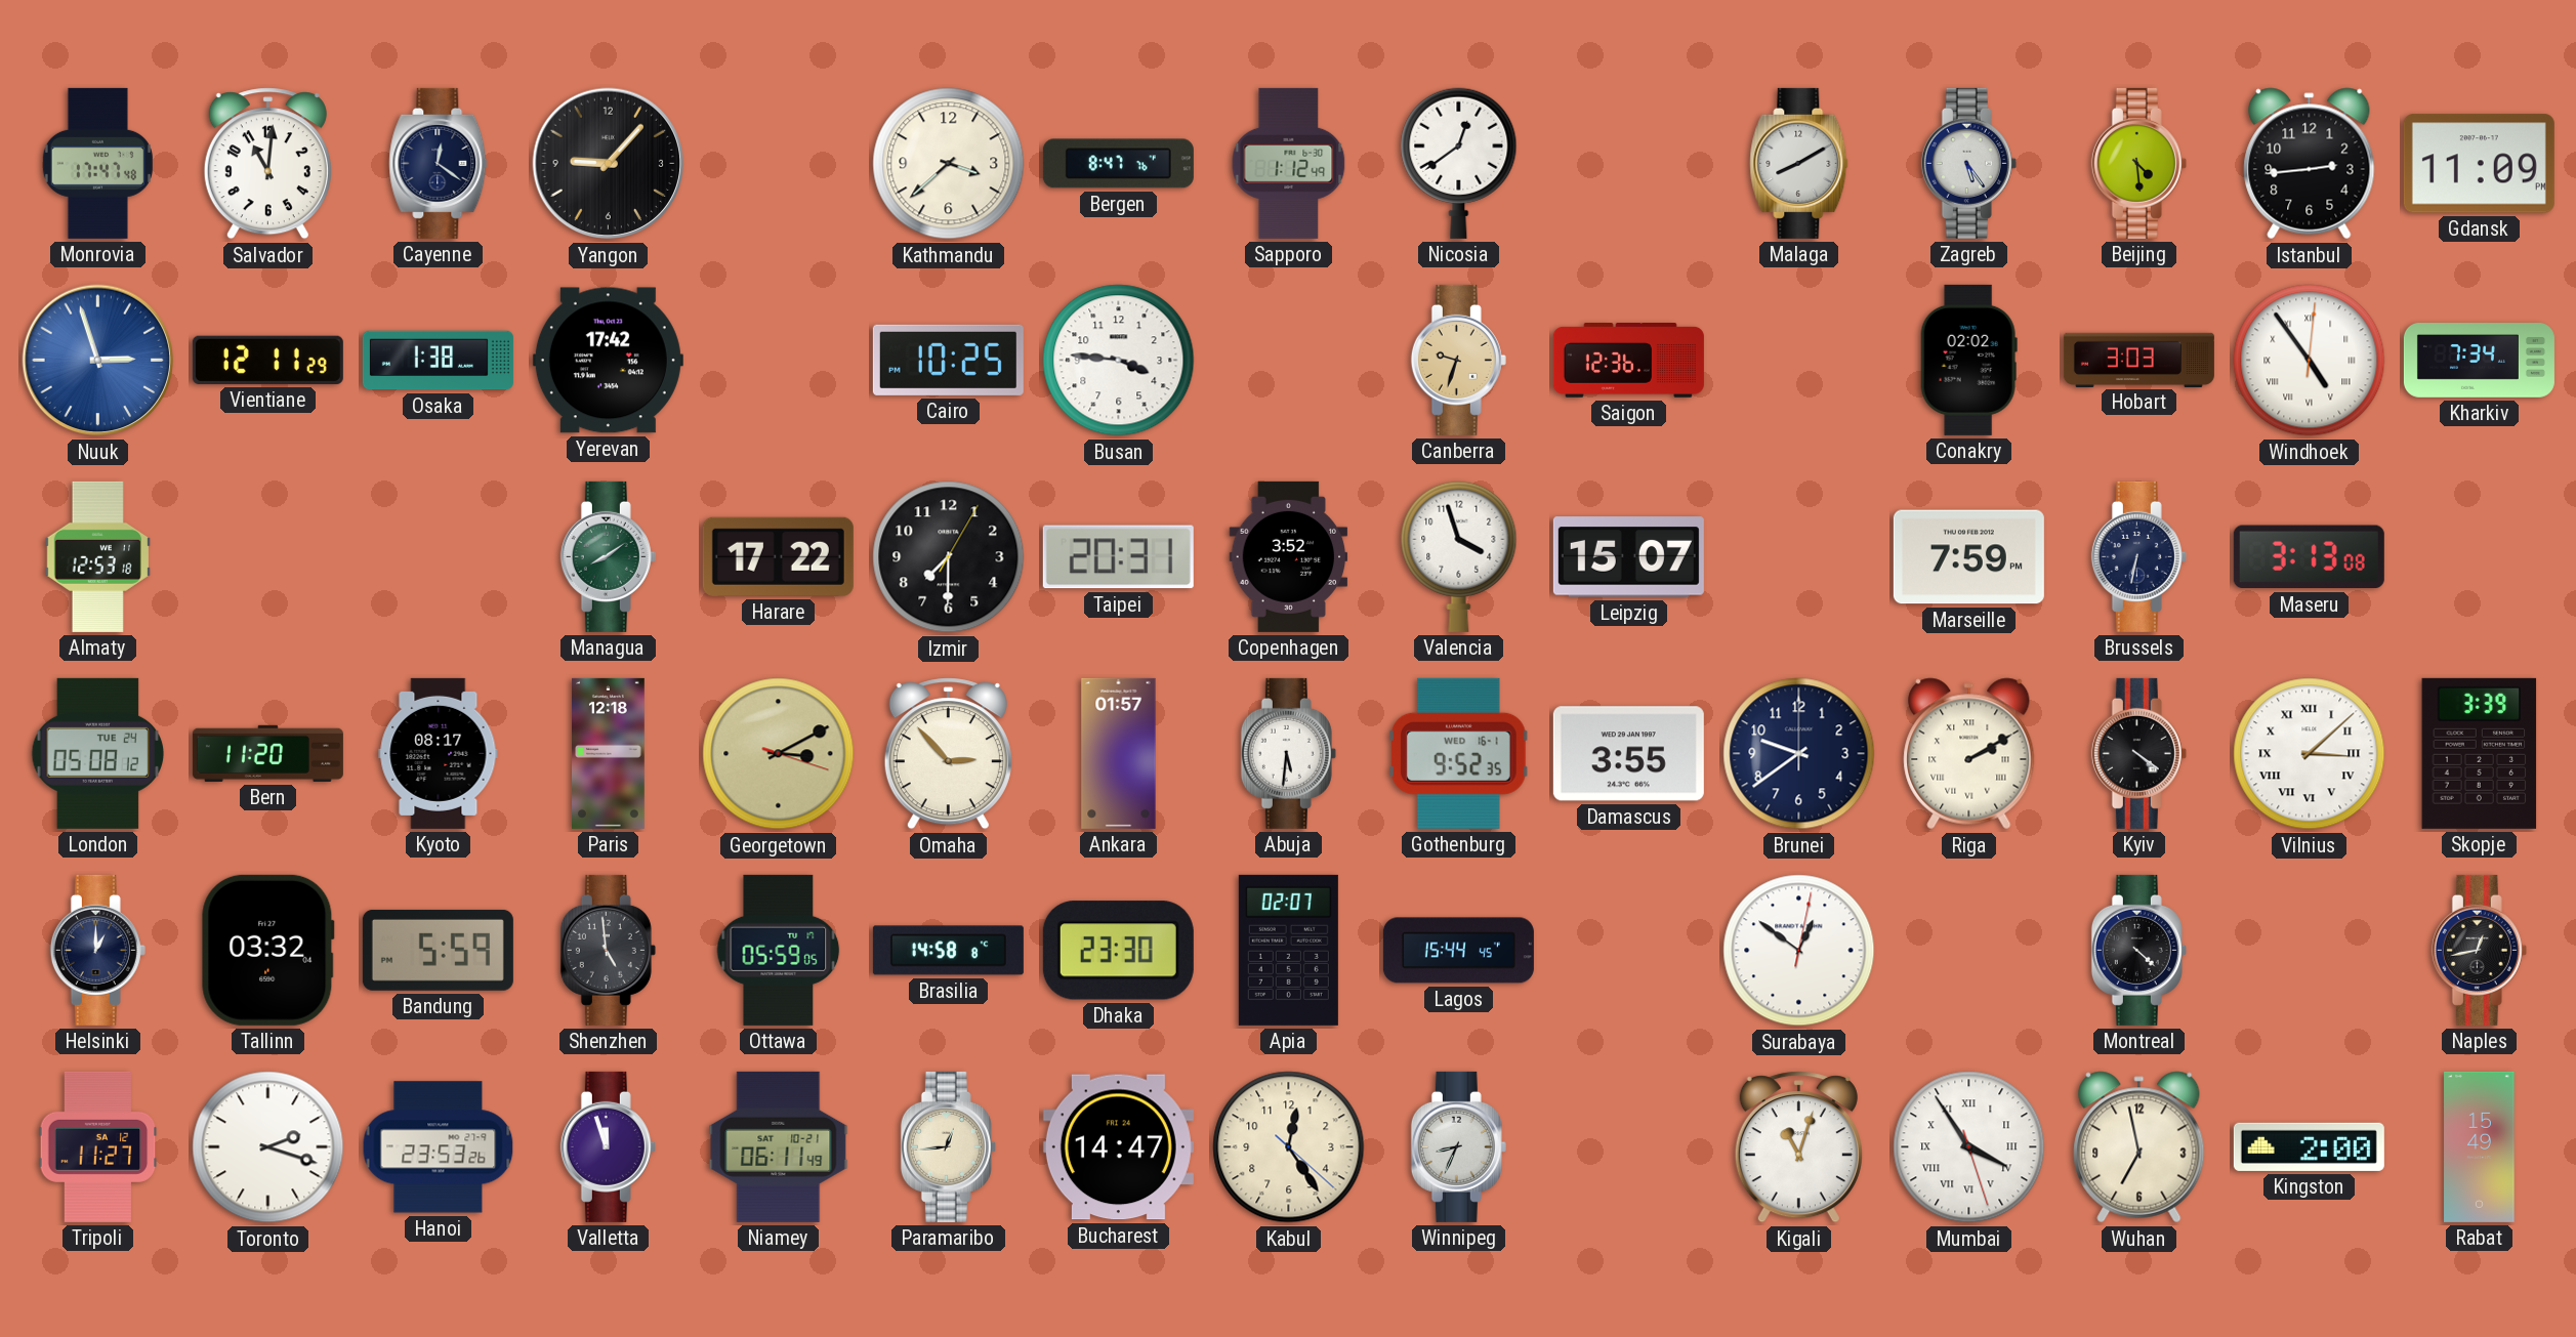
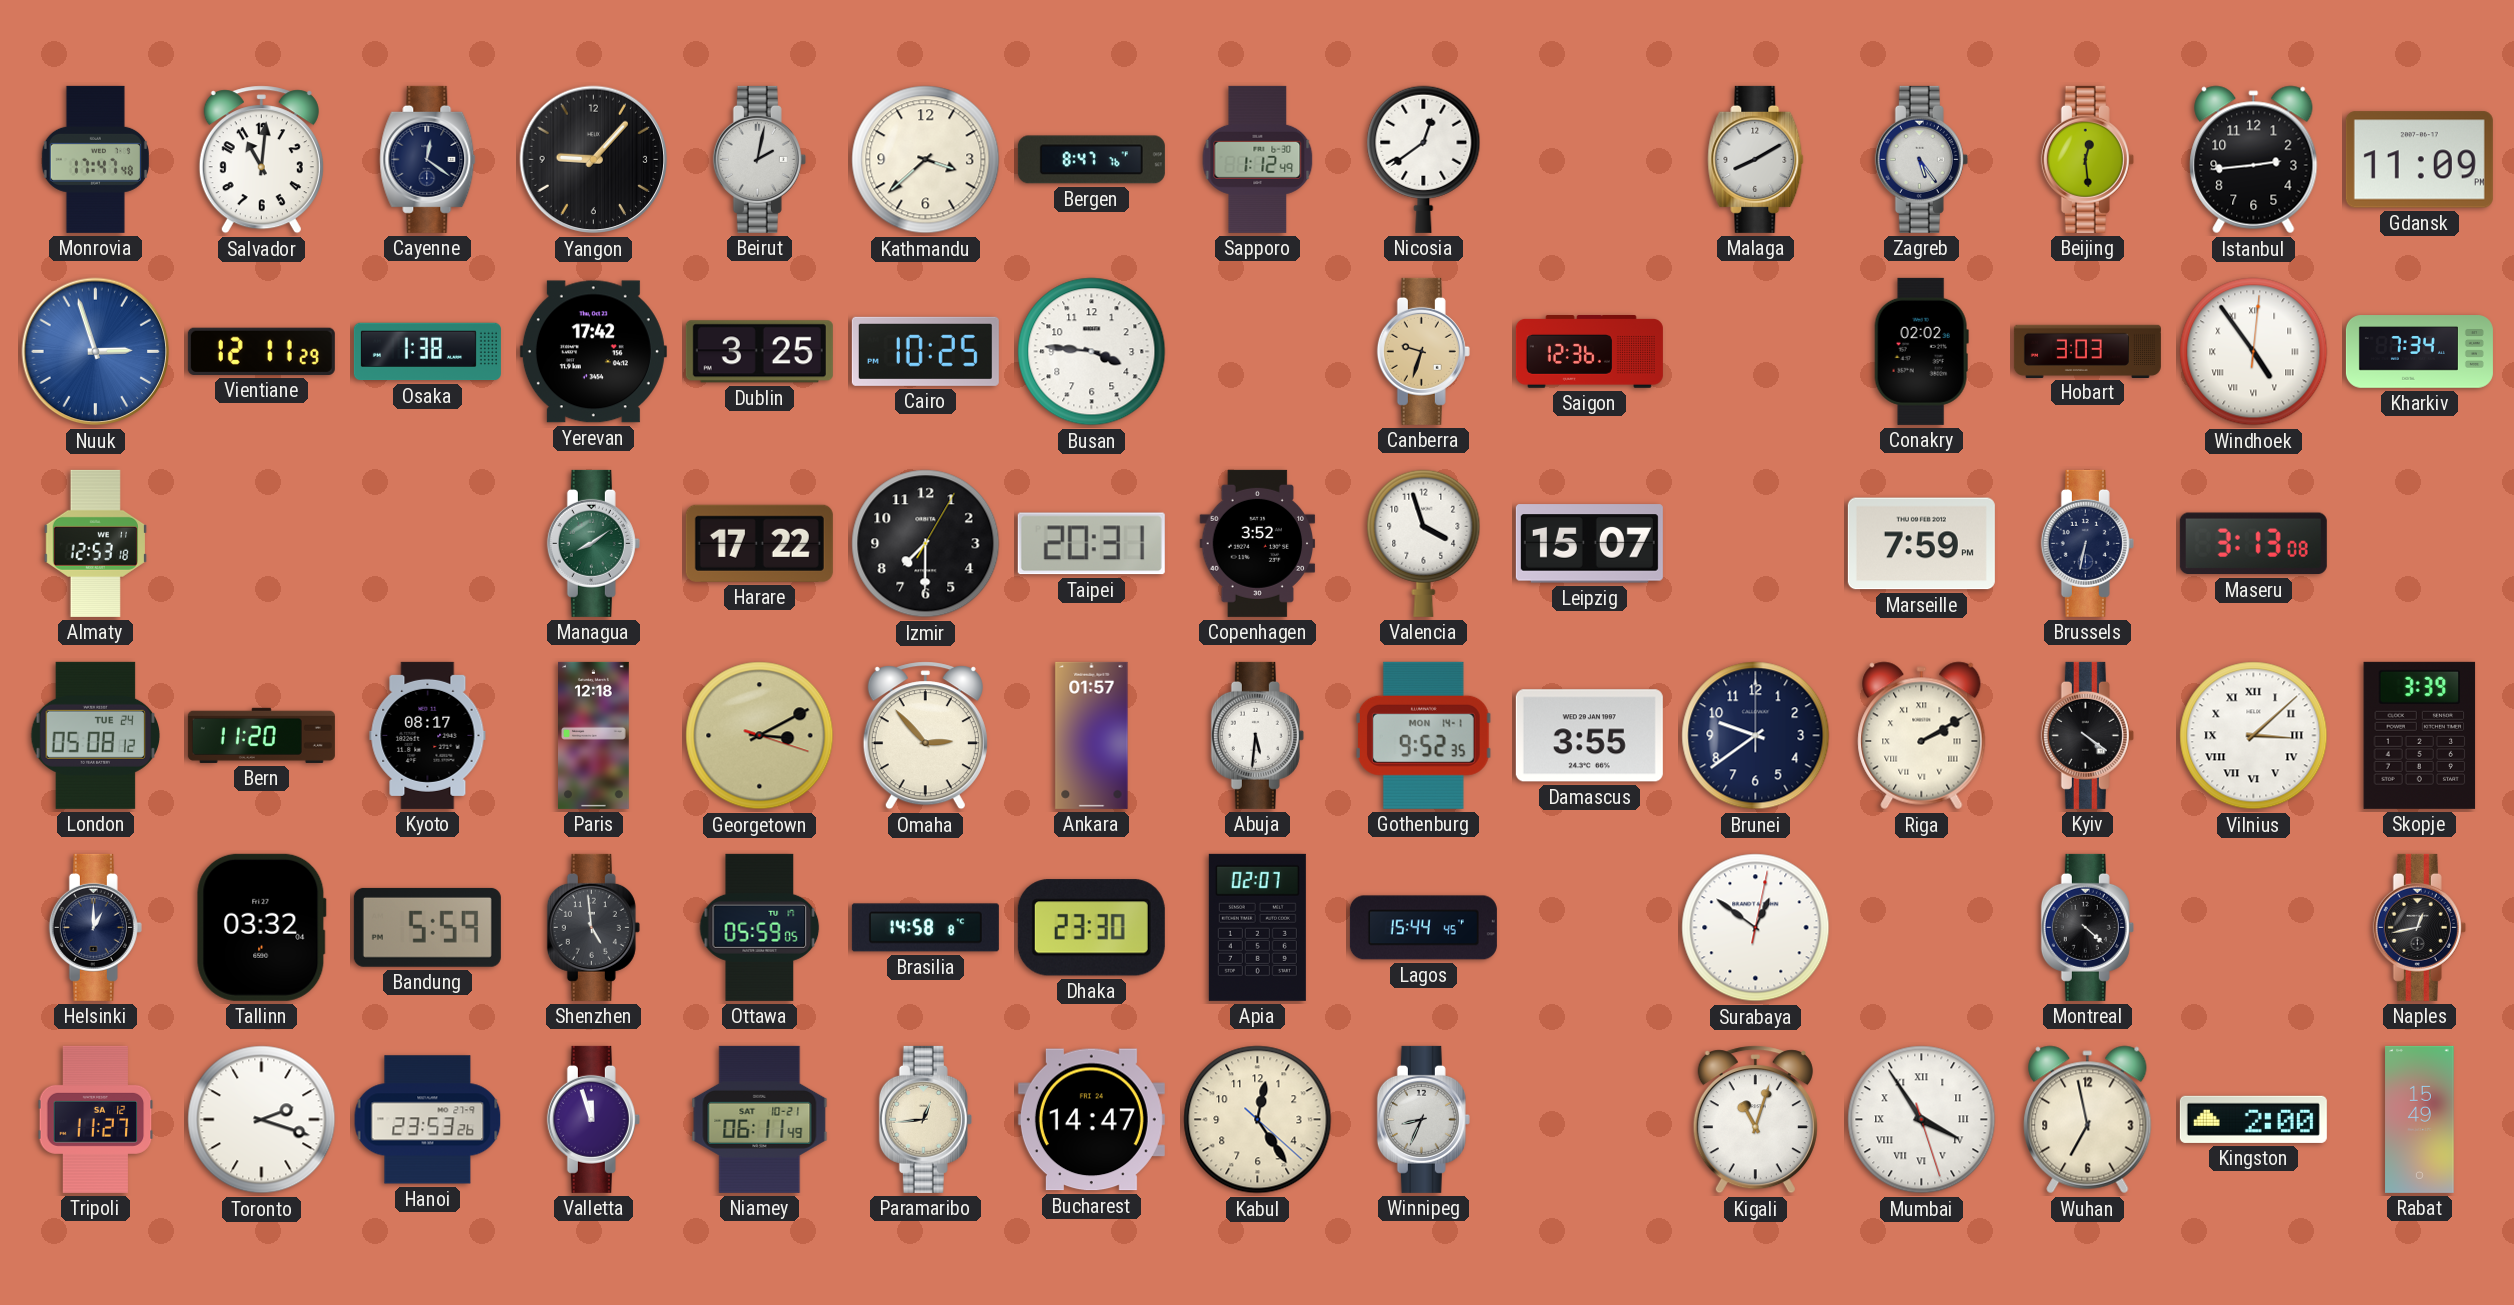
Beirut: none -> 2:02
Beijing: 4:29 -> 12:29
Dublin: none -> 3:25
Gothenburg date: WED 16-1 -> MON 14-1
